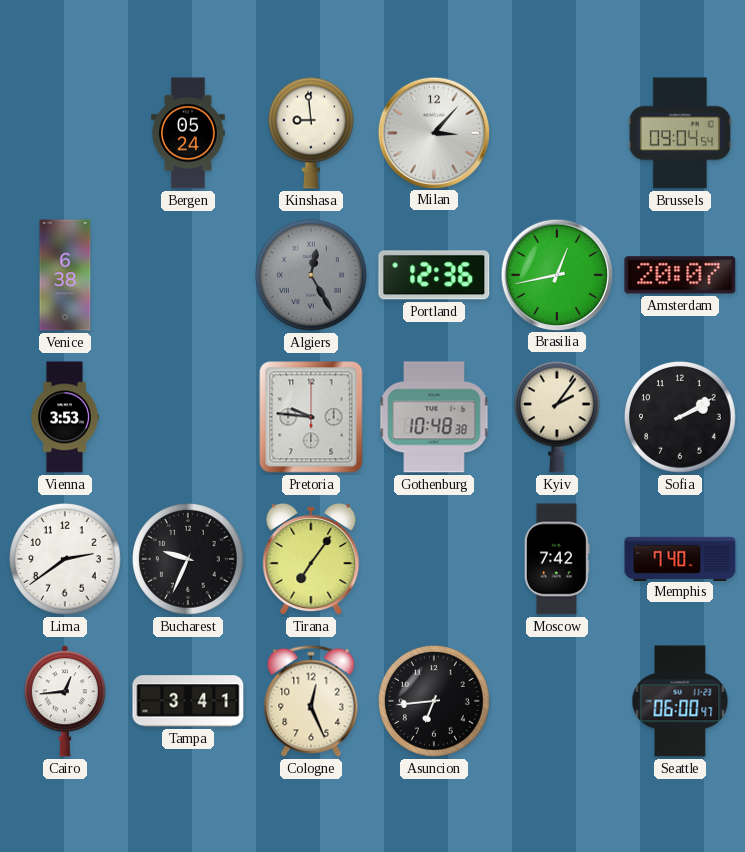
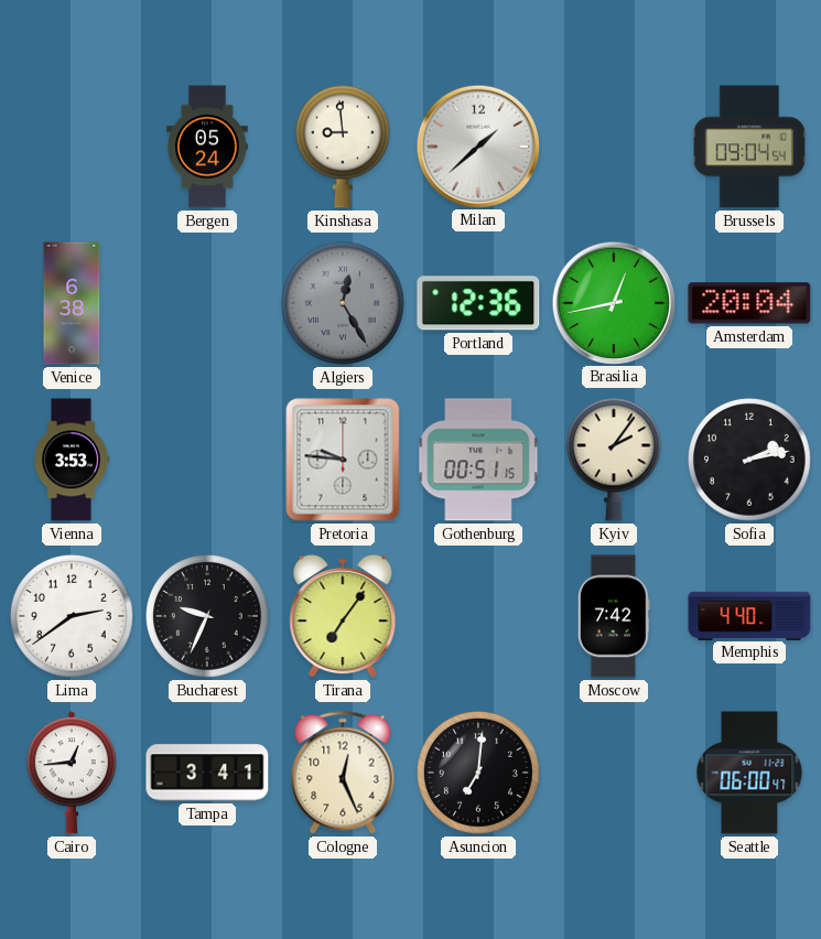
Milan: 3:07 -> 1:38
Amsterdam: 20:07 -> 20:04
Gothenburg: 10:48 -> 00:51
Sofia: 2:10 -> 2:13
Memphis: 7:40 -> 4:40
Asuncion: 6:44 -> 7:01
